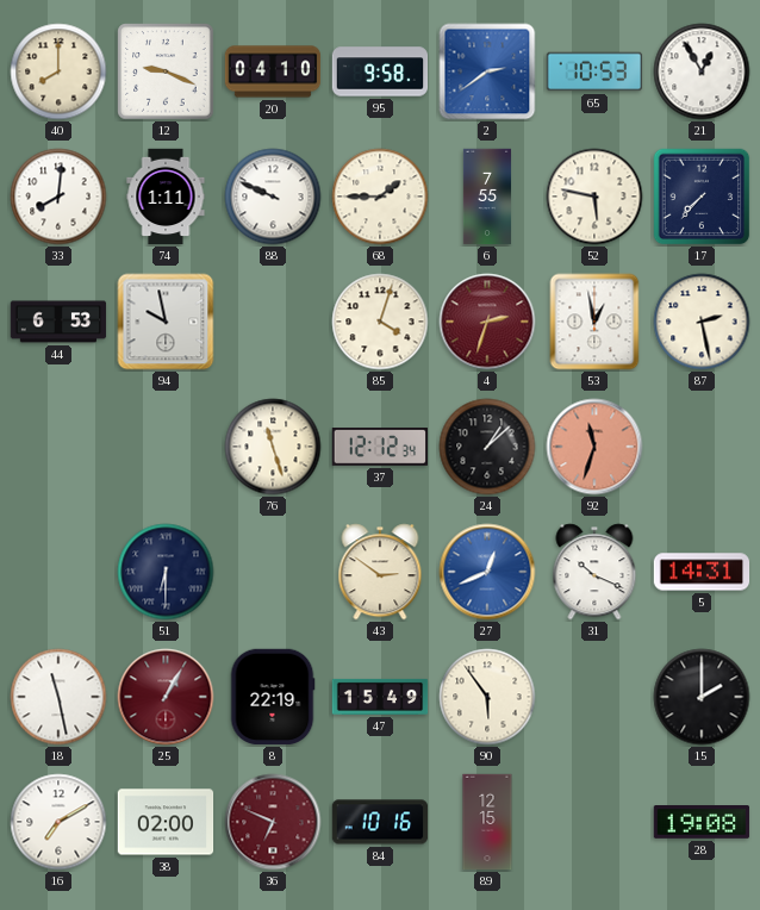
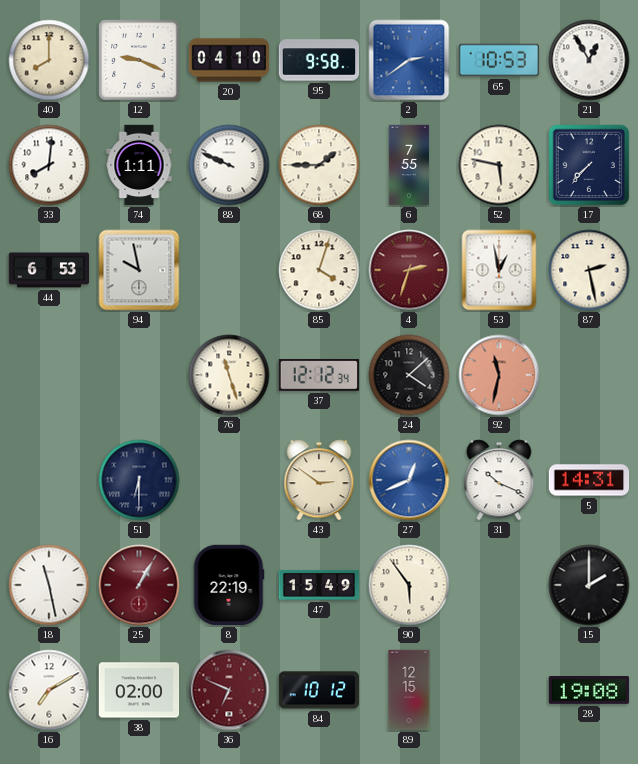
24: 1:08 -> 4:08
92: 11:33 -> 11:32
84: 10:16 -> 10:12
